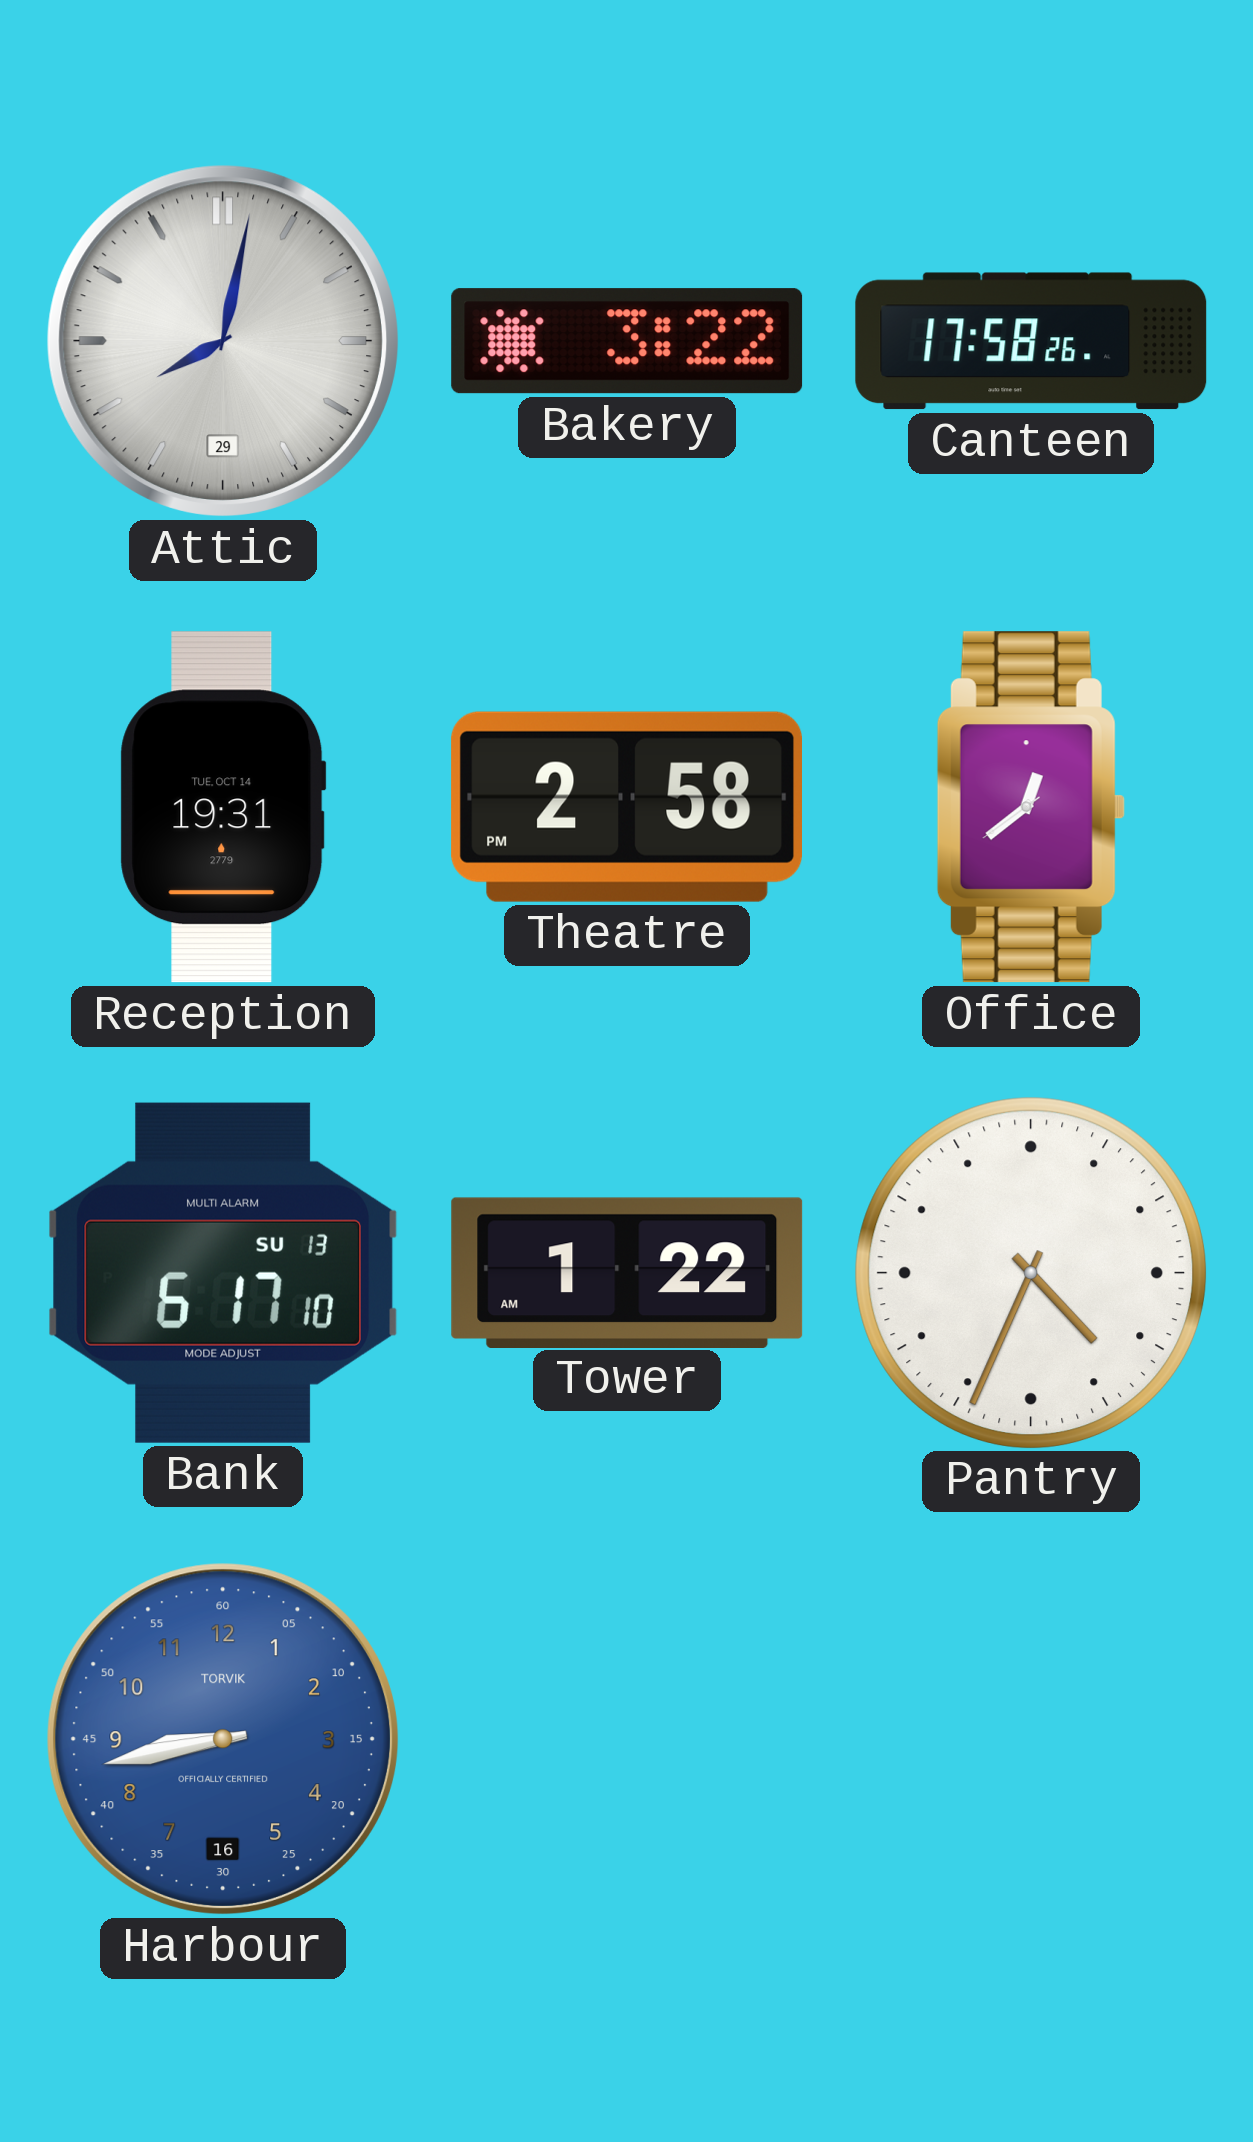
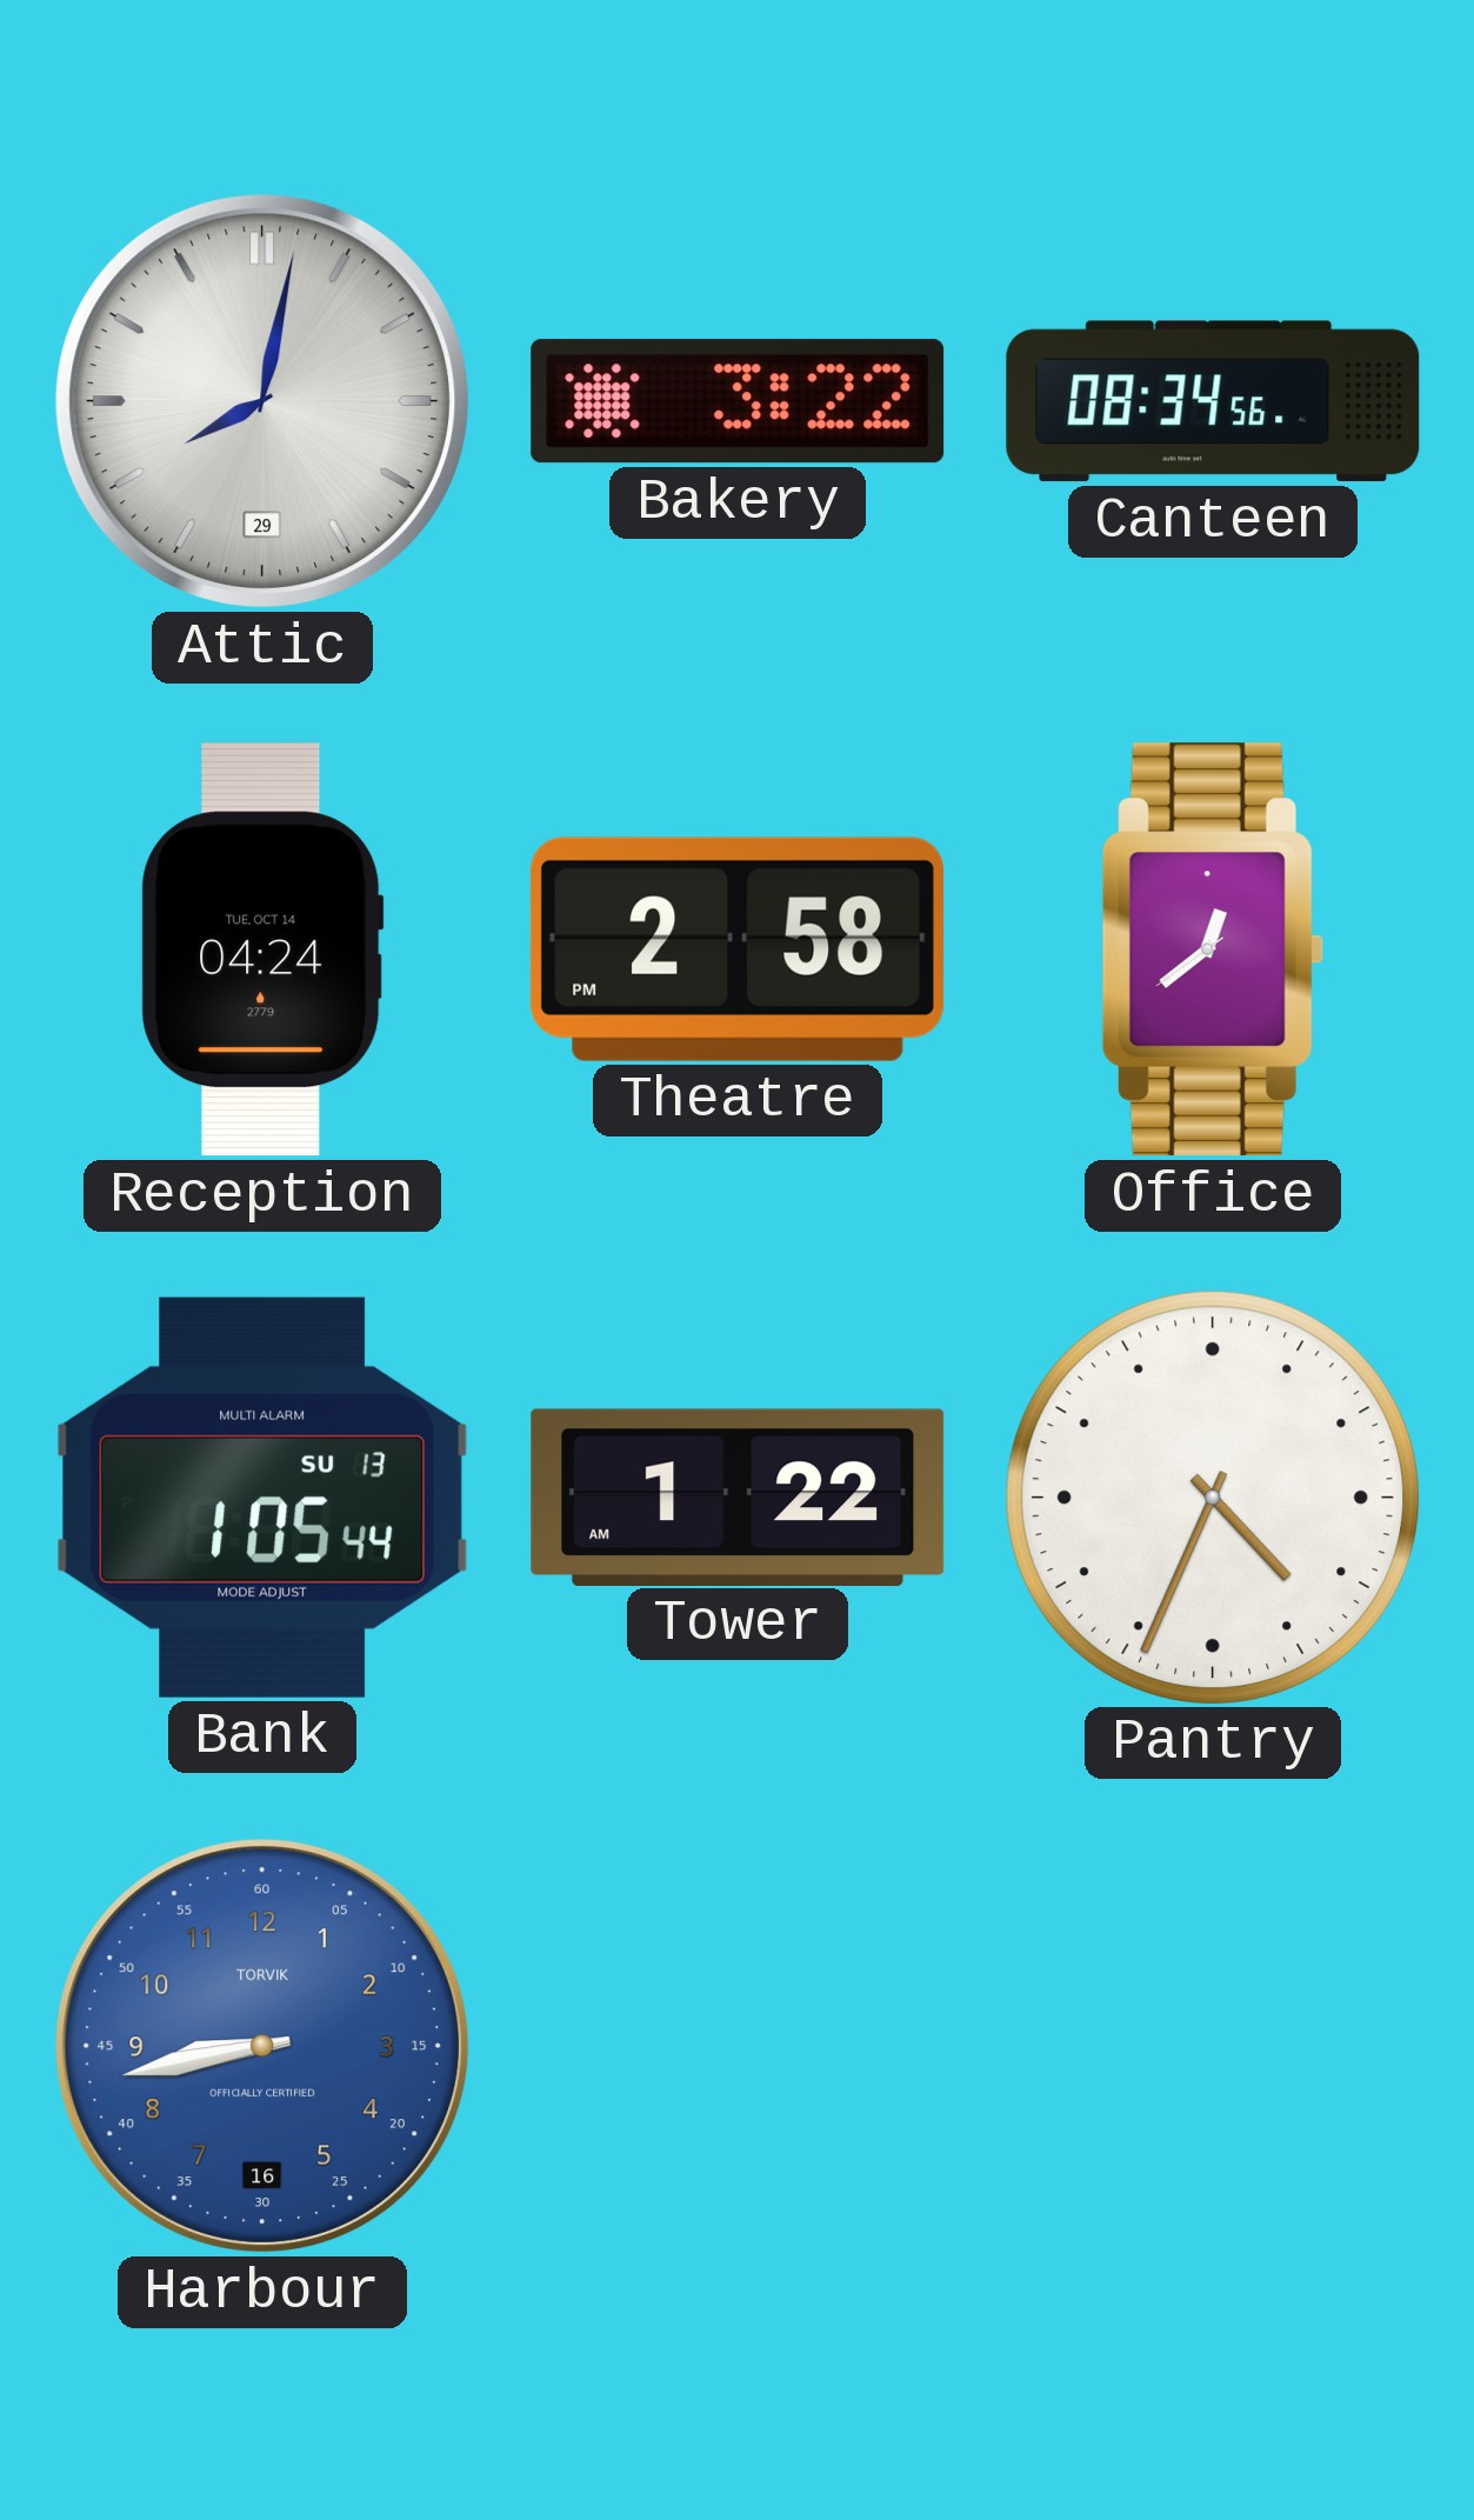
Canteen: 17:58 -> 08:34
Reception: 19:31 -> 04:24
Bank: 6:17 -> 1:05
